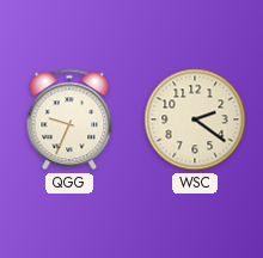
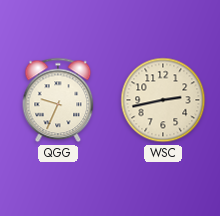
WSC: 2:21 -> 2:43
